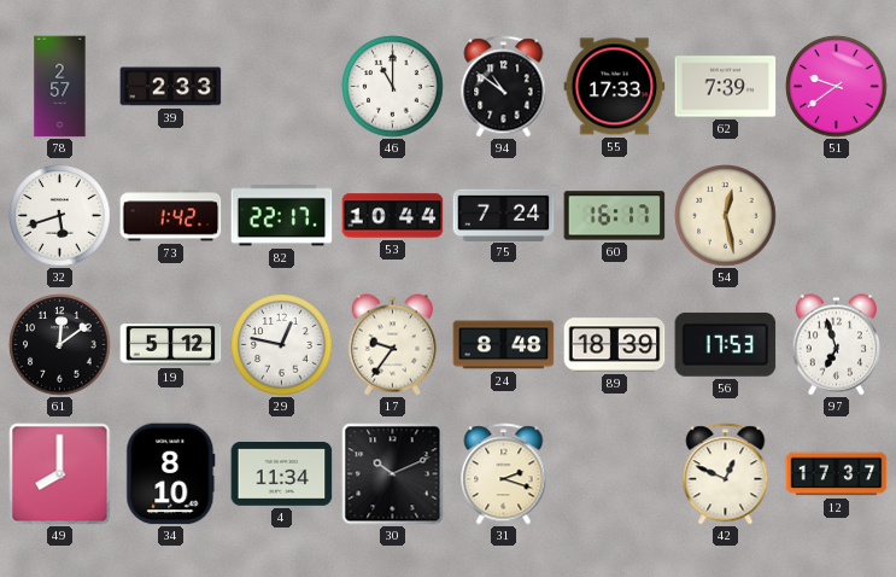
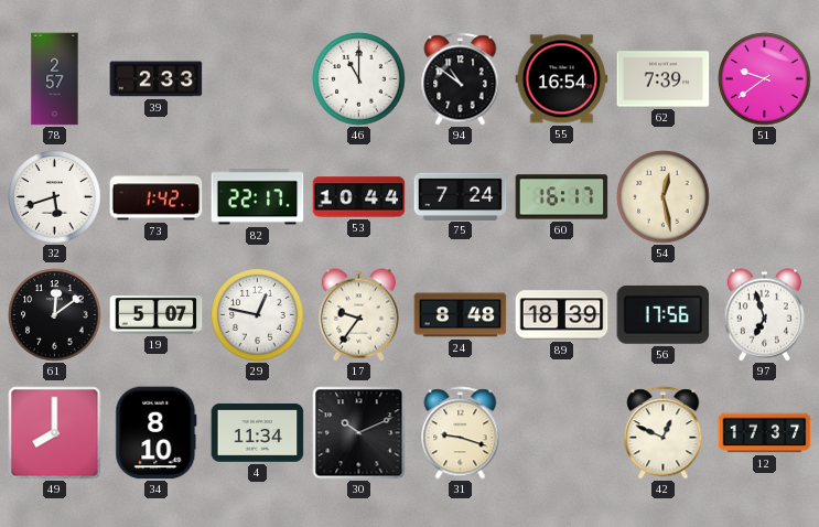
55: 17:33 -> 16:54
19: 5:12 -> 5:07
56: 17:53 -> 17:56
31: 2:18 -> 9:18
